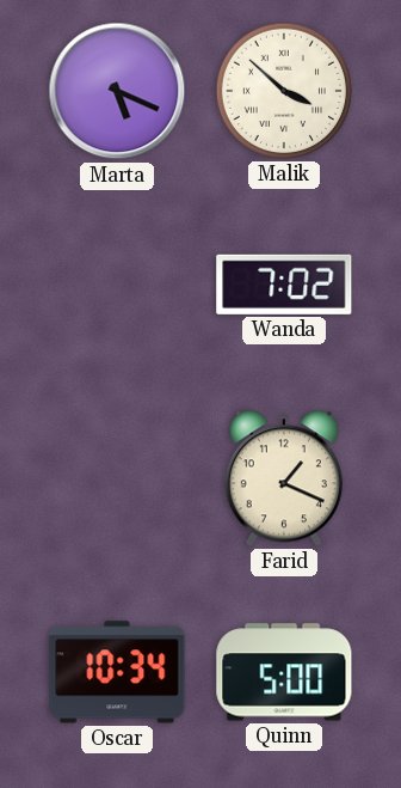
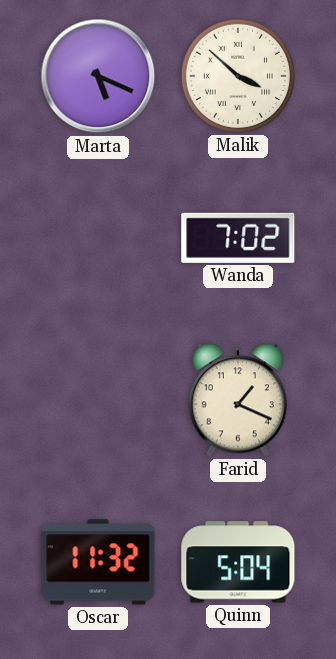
Oscar: 10:34 -> 11:32
Quinn: 5:00 -> 5:04
